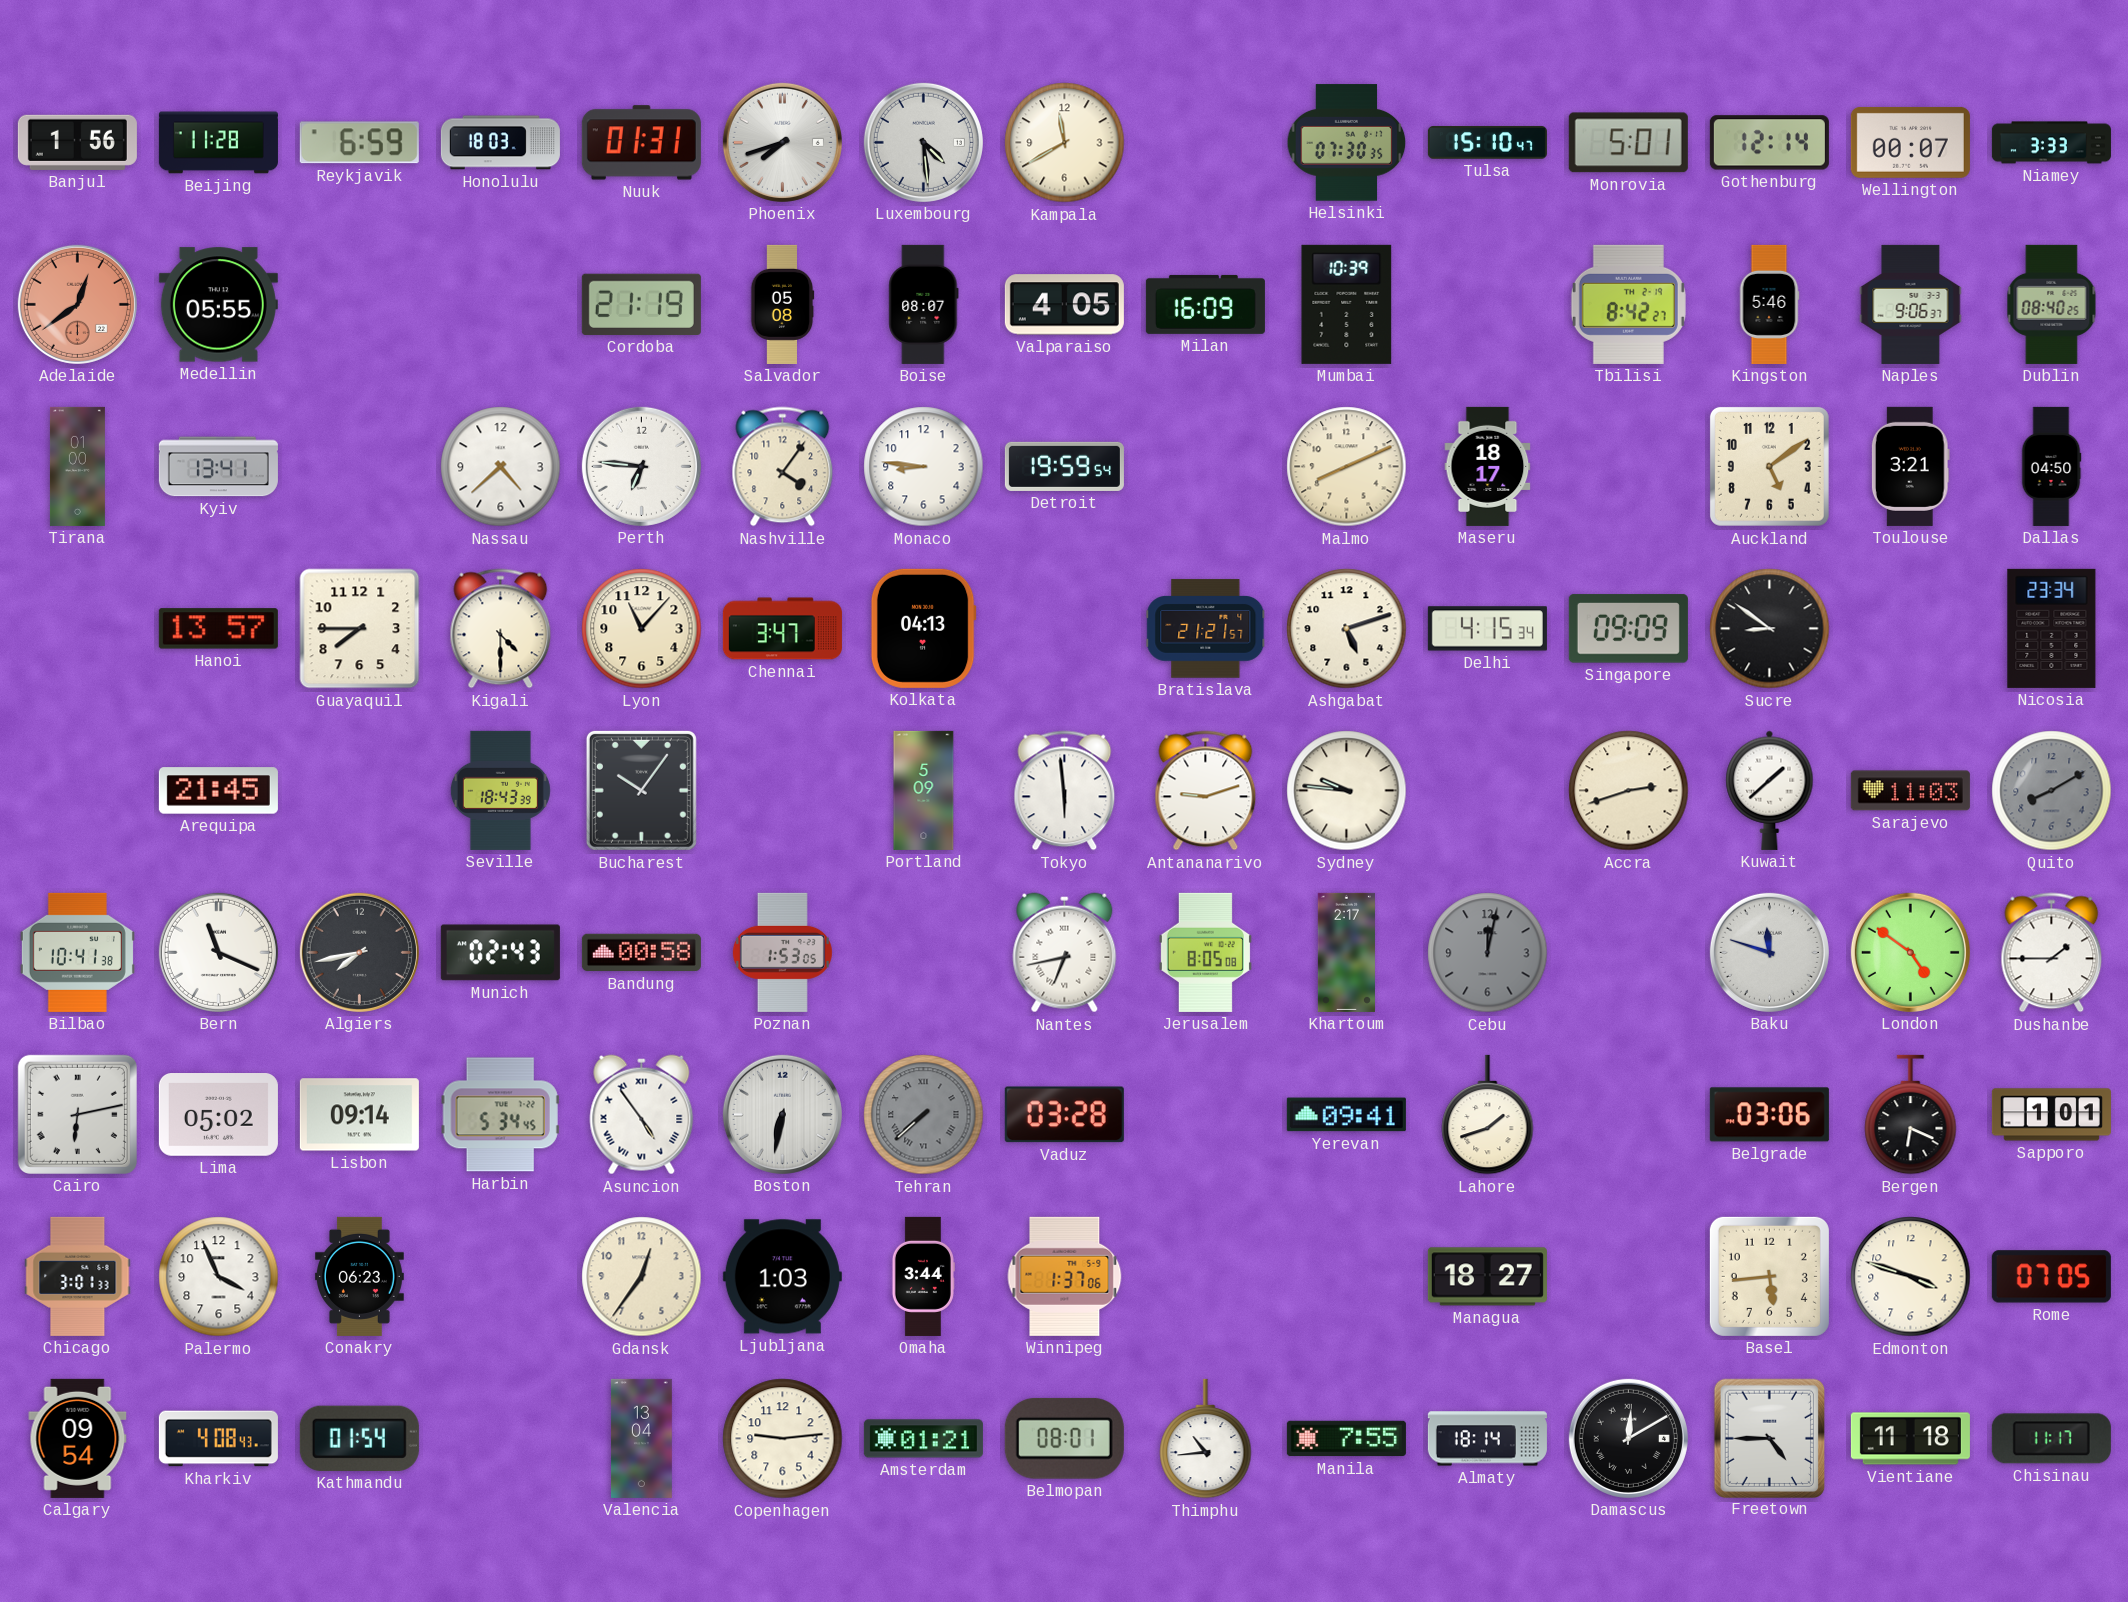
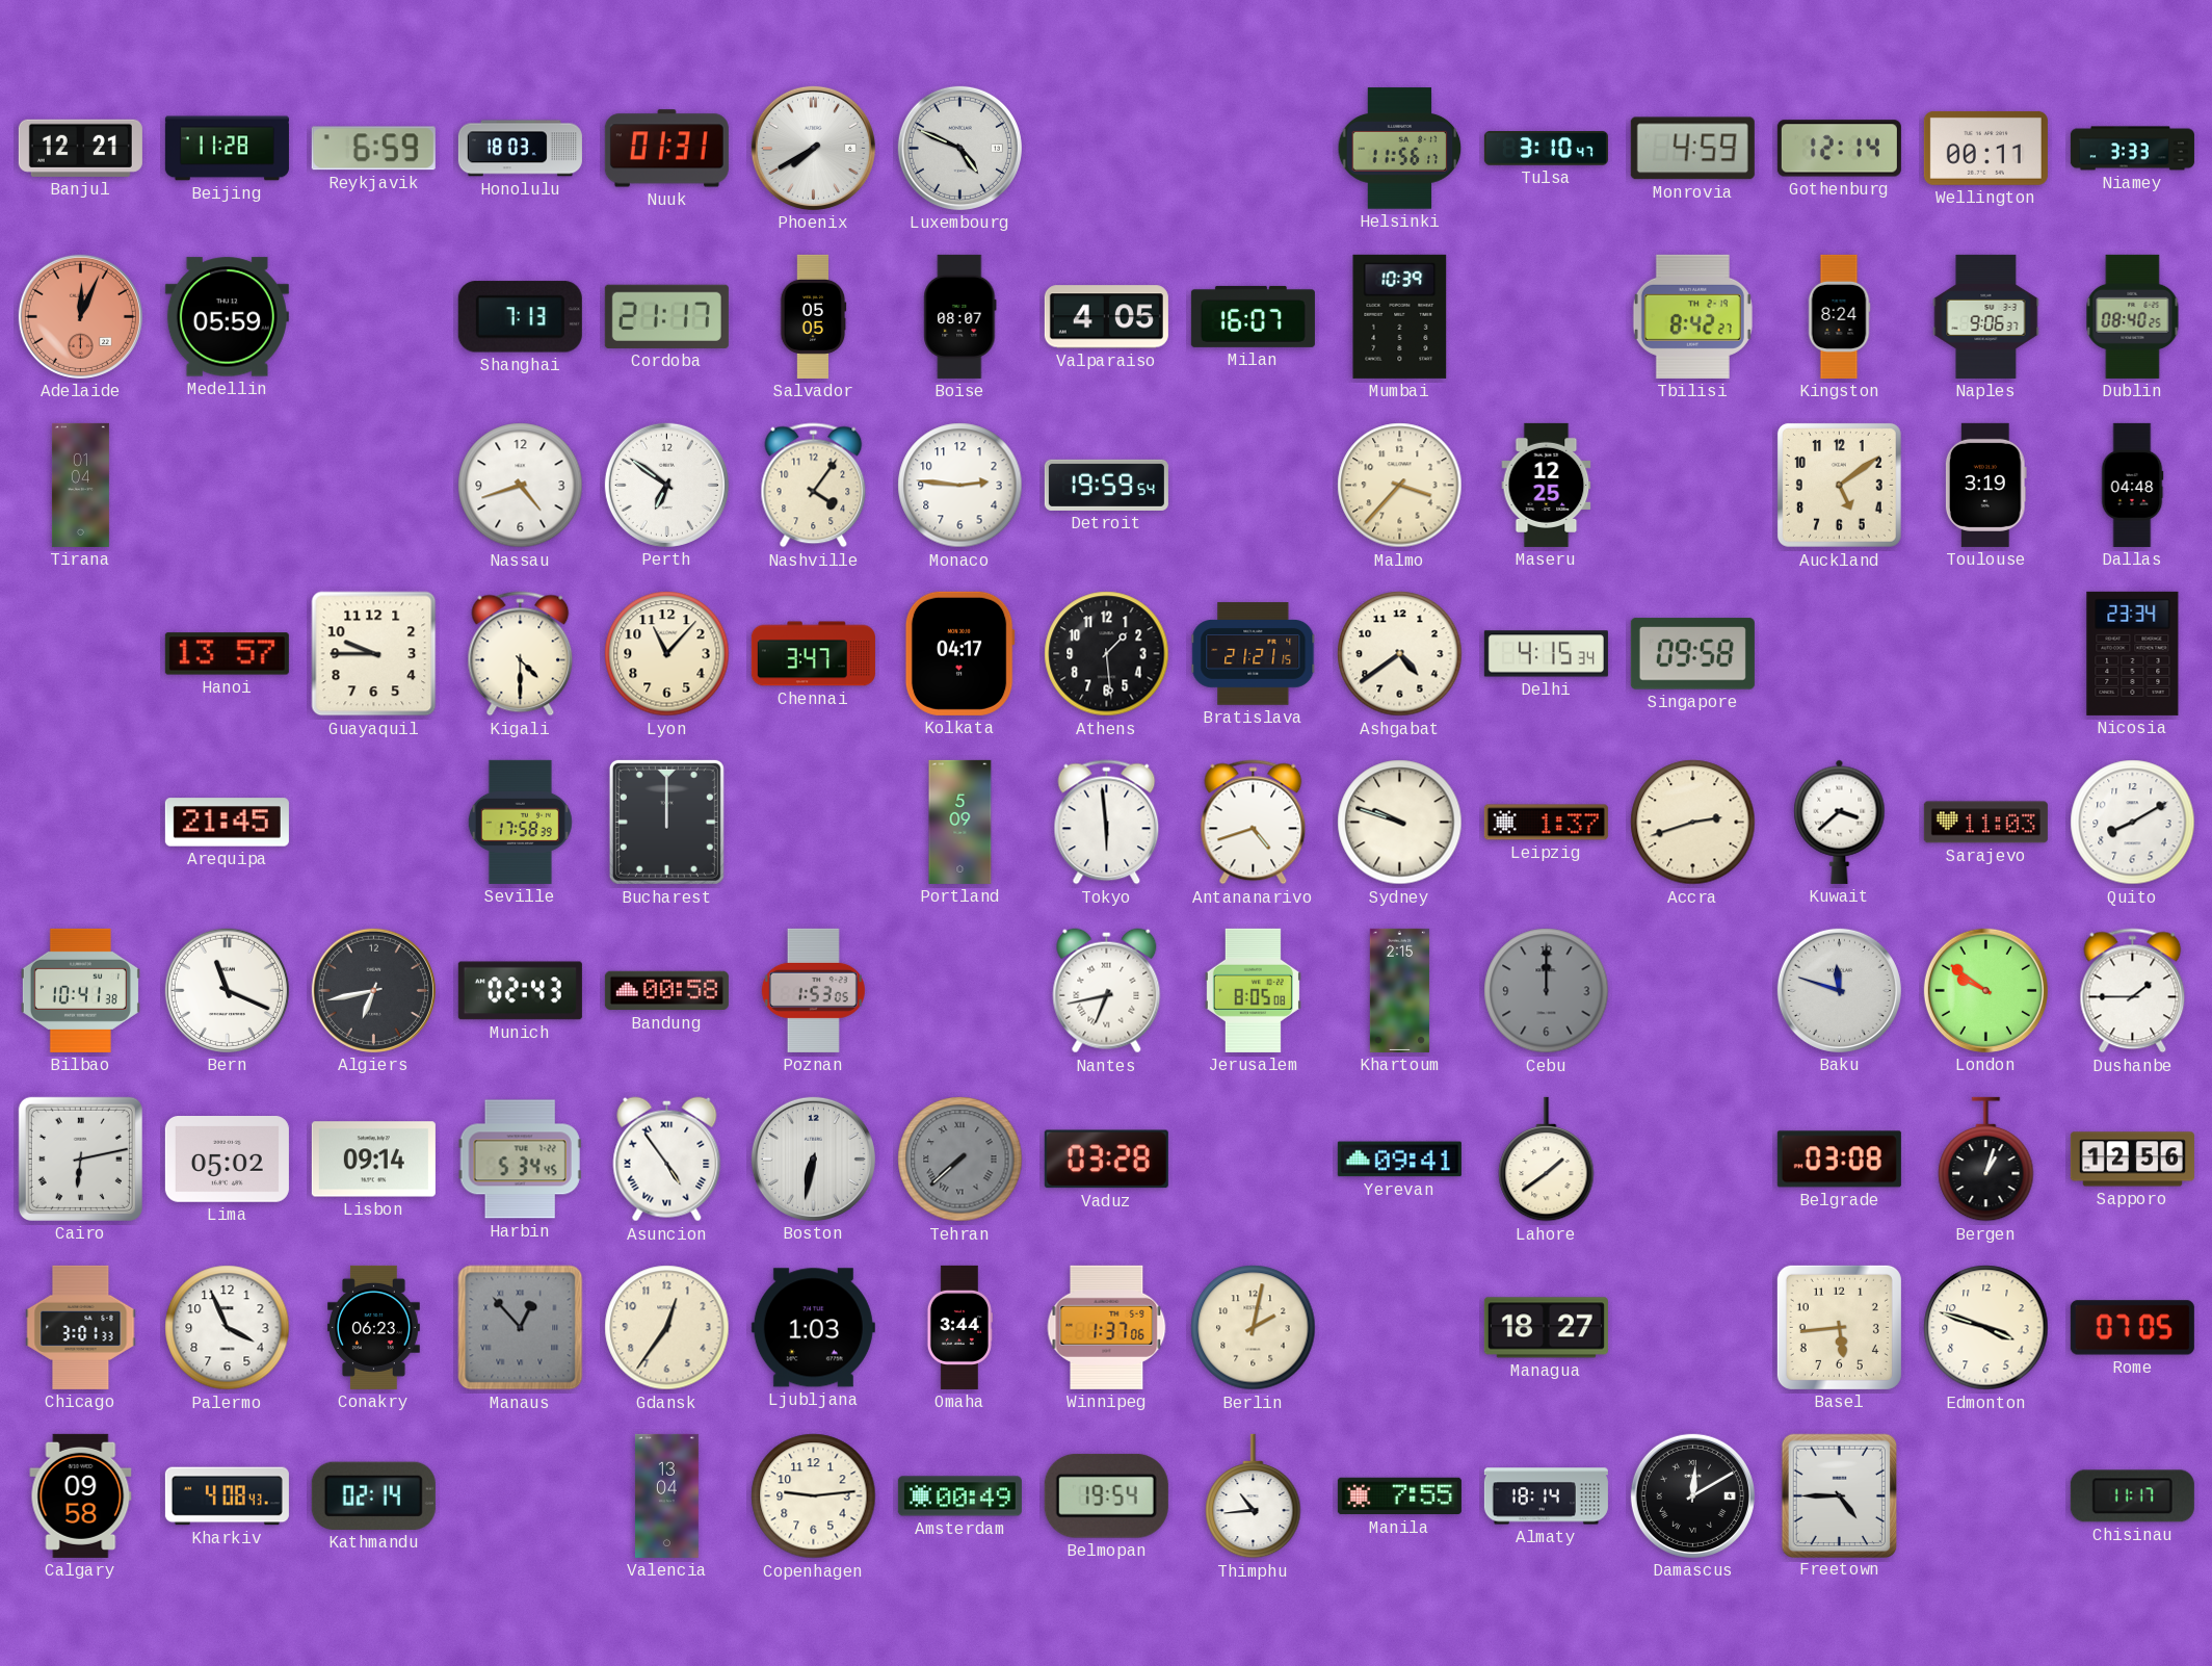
Banjul: 1:56 -> 12:21
Phoenix: 7:42 -> 7:40
Luxembourg: 4:29 -> 4:49
Kampala: 11:40 -> none
Helsinki: 07:30 -> 11:56
Tulsa: 15:10 -> 3:10
Monrovia: 5:01 -> 4:59
Wellington: 00:07 -> 00:11
Adelaide: 12:39 -> 12:04
Medellin: 05:55 -> 05:59
Shanghai: none -> 7:13
Cordoba: 21:19 -> 21:17
Salvador: 05:08 -> 05:05
Milan: 16:09 -> 16:07
Kingston: 5:46 -> 8:24
Tirana: 01:00 -> 01:04
Kyiv: 13:41 -> none
Nassau: 4:38 -> 4:42
Perth: 6:46 -> 6:51
Monaco: 8:46 -> 2:46
Malmo: 8:11 -> 3:37
Maseru: 18:17 -> 12:25
Toulouse: 3:21 -> 3:19
Dallas: 04:50 -> 04:48
Guayaquil: 7:45 -> 9:45
Kolkata: 04:13 -> 04:17
Athens: none -> 1:29
Bratislava: 21:21:57 -> 21:21:15
Ashgabat: 5:12 -> 4:39
Singapore: 09:09 -> 09:58
Sucre: 8:51 -> none
Seville: 18:43 -> 17:58
Bucharest: 10:06 -> 12:00
Antananarivo: 9:12 -> 4:42
Sydney: 9:46 -> 9:48
Leipzig: none -> 1:37
Kuwait: 1:38 -> 3:38
Quito dial: grey -> white
Algiers: 7:43 -> 6:43
Khartoum: 2:17 -> 2:15
Cebu: 12:02 -> 12:00
London: 4:51 -> 9:51
Lahore: 1:42 -> 1:39
Belgrade: 03:06 -> 03:08
Bergen: 6:19 -> 1:03
Sapporo: 1:01 -> 12:56
Manaus: none -> 12:53
Berlin: none -> 2:02
Calgary: 09:54 -> 09:58
Kathmandu: 01:54 -> 02:14
Amsterdam: 01:21 -> 00:49
Belmopan: 08:01 -> 19:54
Vientiane: 11:18 -> none
